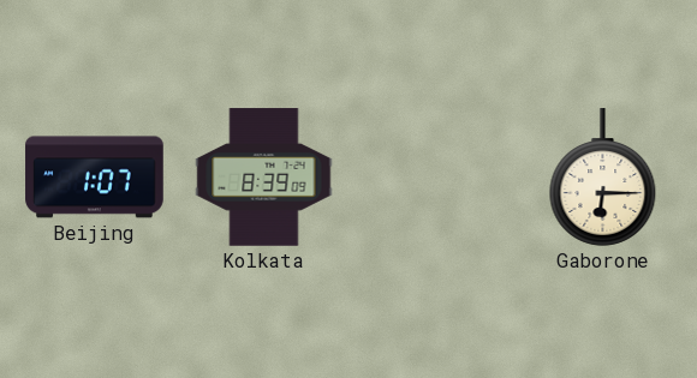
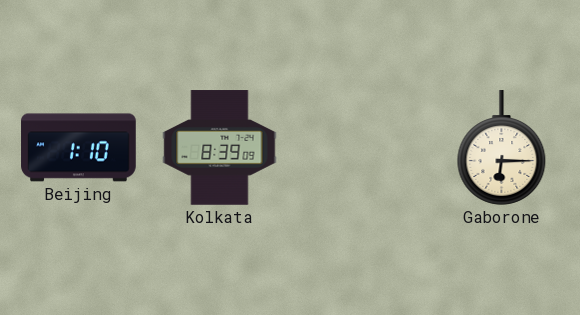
Beijing: 1:07 -> 1:10
